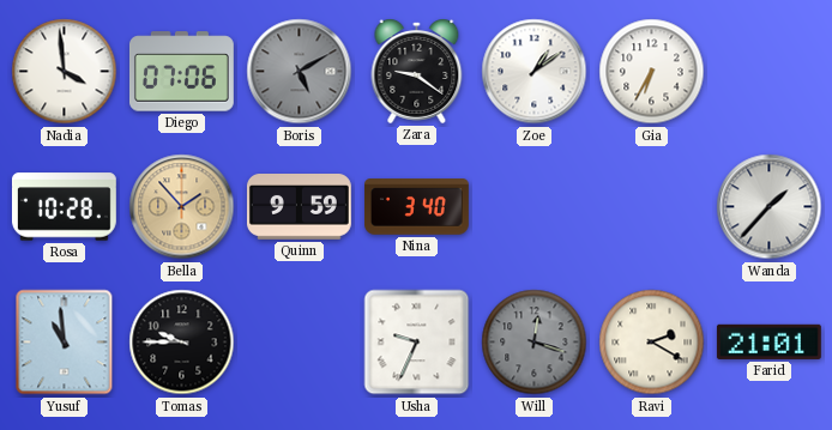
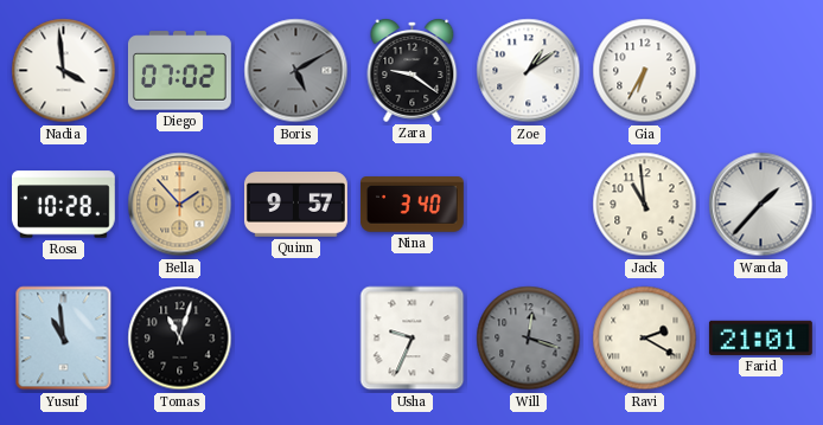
Diego: 07:06 -> 07:02
Quinn: 9:59 -> 9:57
Jack: none -> 10:59
Tomas: 9:45 -> 11:03
